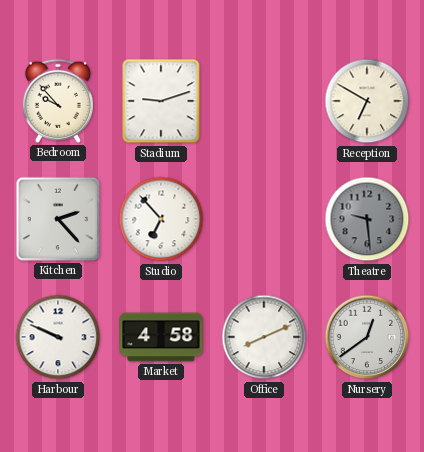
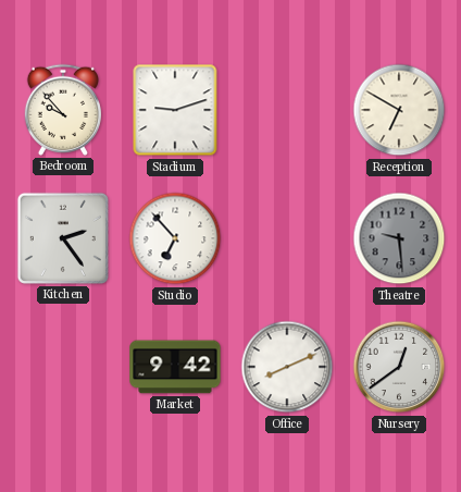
Kitchen: 2:23 -> 2:24
Harbour: 9:49 -> none
Market: 4:58 -> 9:42
